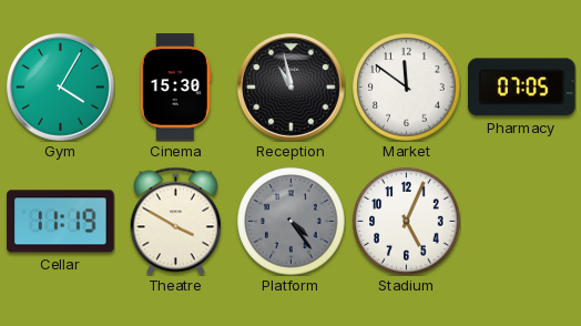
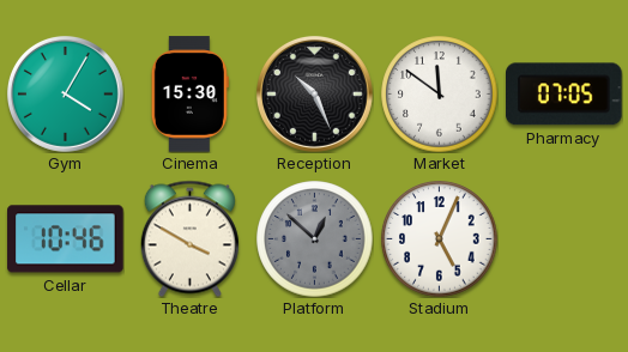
Reception: 10:58 -> 10:26
Cellar: 11:19 -> 10:46
Platform: 4:24 -> 12:52
